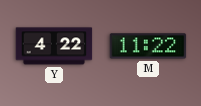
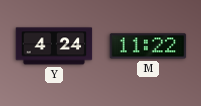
Y: 4:22 -> 4:24
